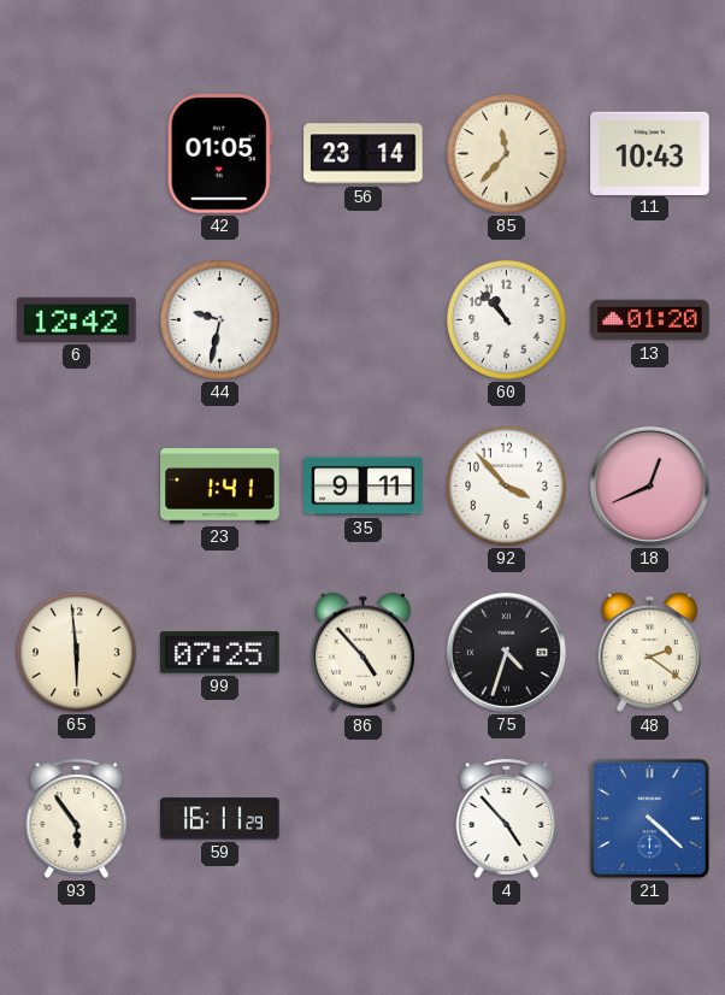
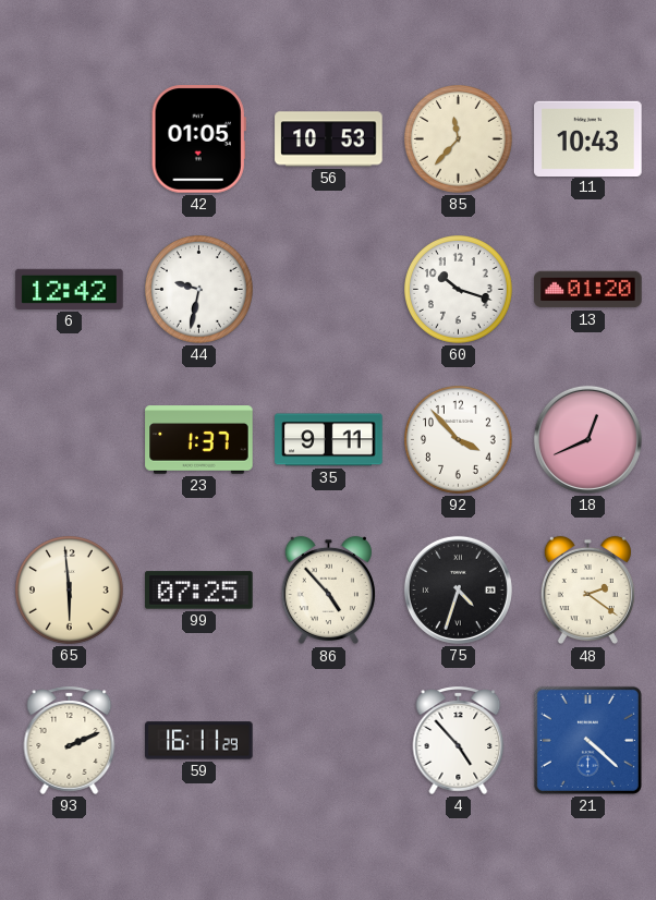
56: 23:14 -> 10:53
60: 10:53 -> 10:18
23: 1:41 -> 1:37
93: 5:54 -> 2:11
